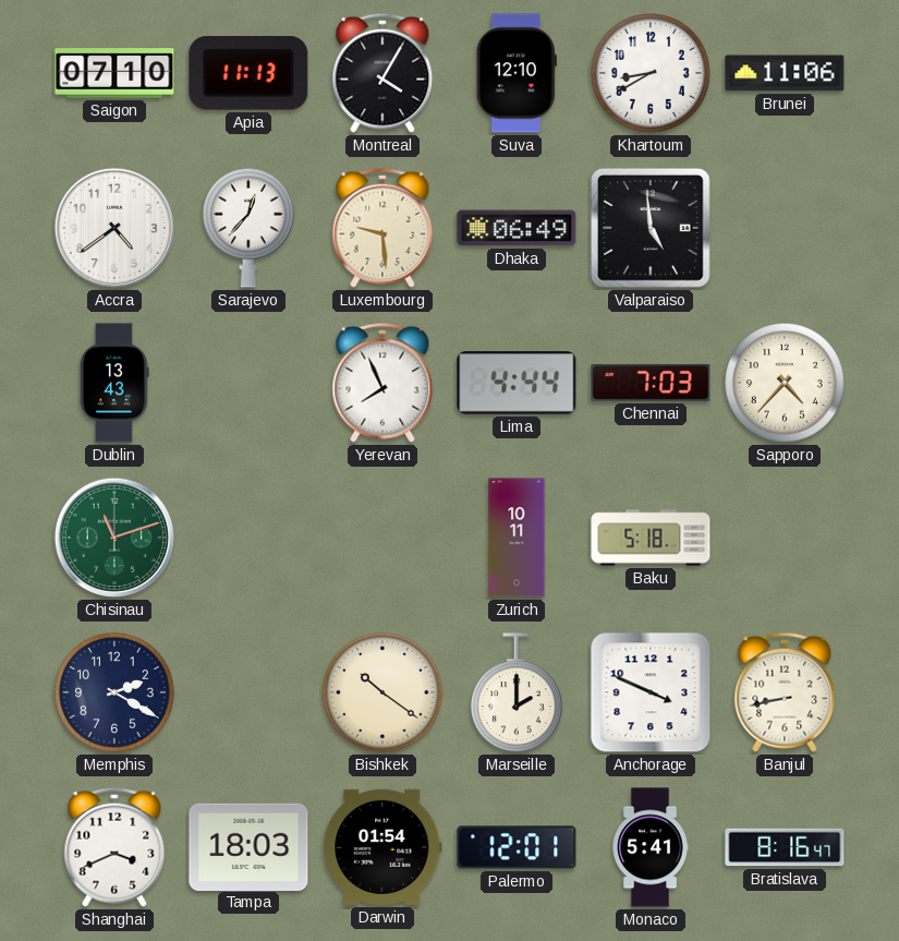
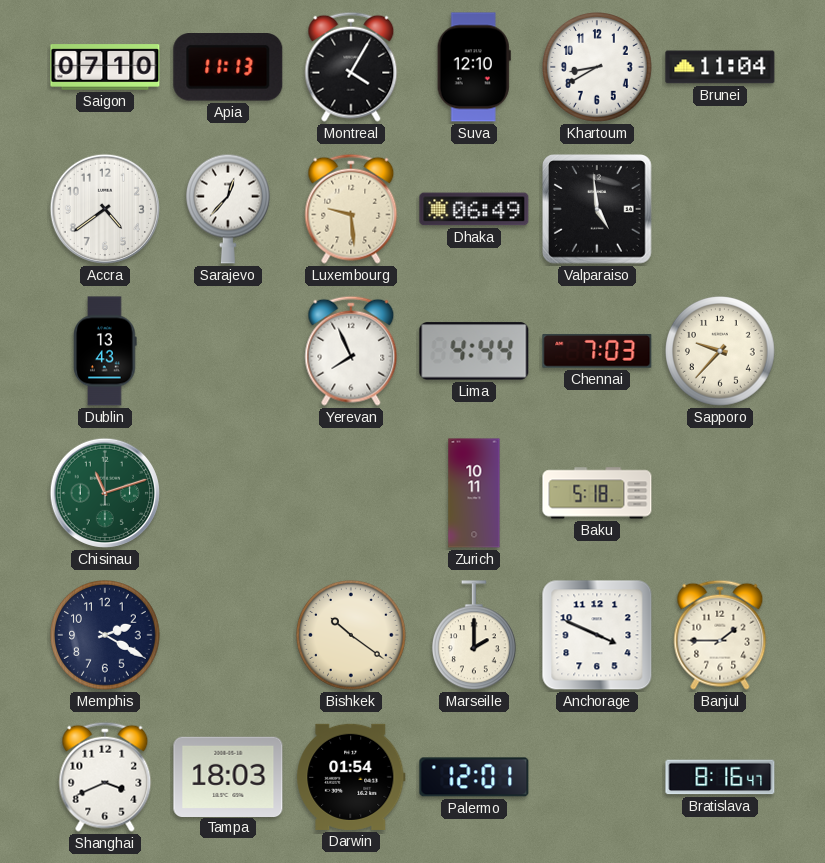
Brunei: 11:06 -> 11:04
Sapporo: 4:37 -> 9:37
Banjul: 8:43 -> 1:45
Monaco: 5:41 -> none
